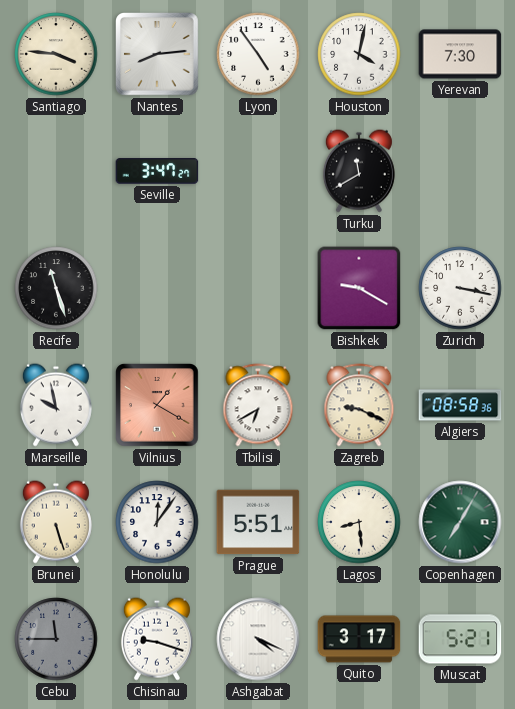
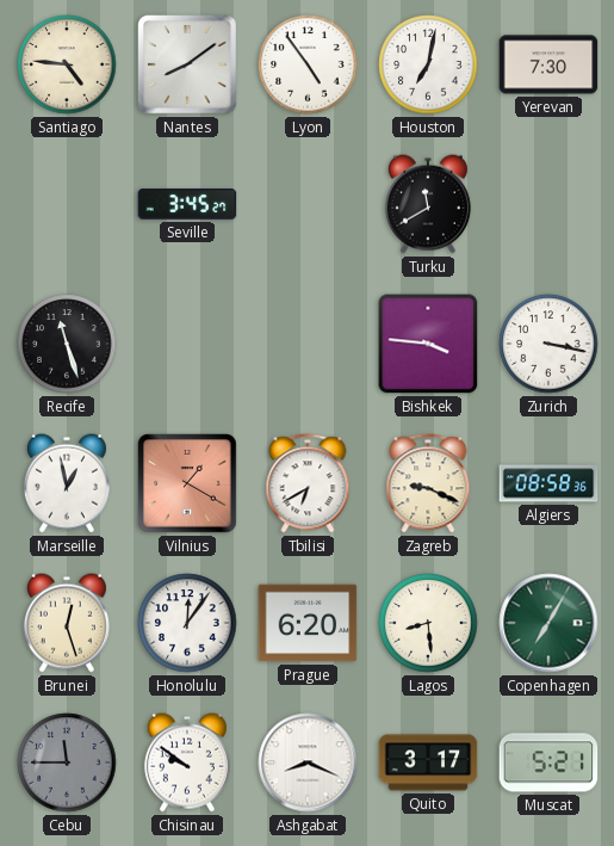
Santiago: 3:46 -> 4:46
Nantes: 8:14 -> 8:09
Houston: 4:02 -> 7:02
Seville: 3:47 -> 3:45
Bishkek: 9:20 -> 3:46
Marseille: 9:58 -> 12:58
Brunei: 5:27 -> 12:27
Prague: 5:51 -> 6:20
Chisinau: 9:18 -> 9:51
Ashgabat: 4:19 -> 8:19
